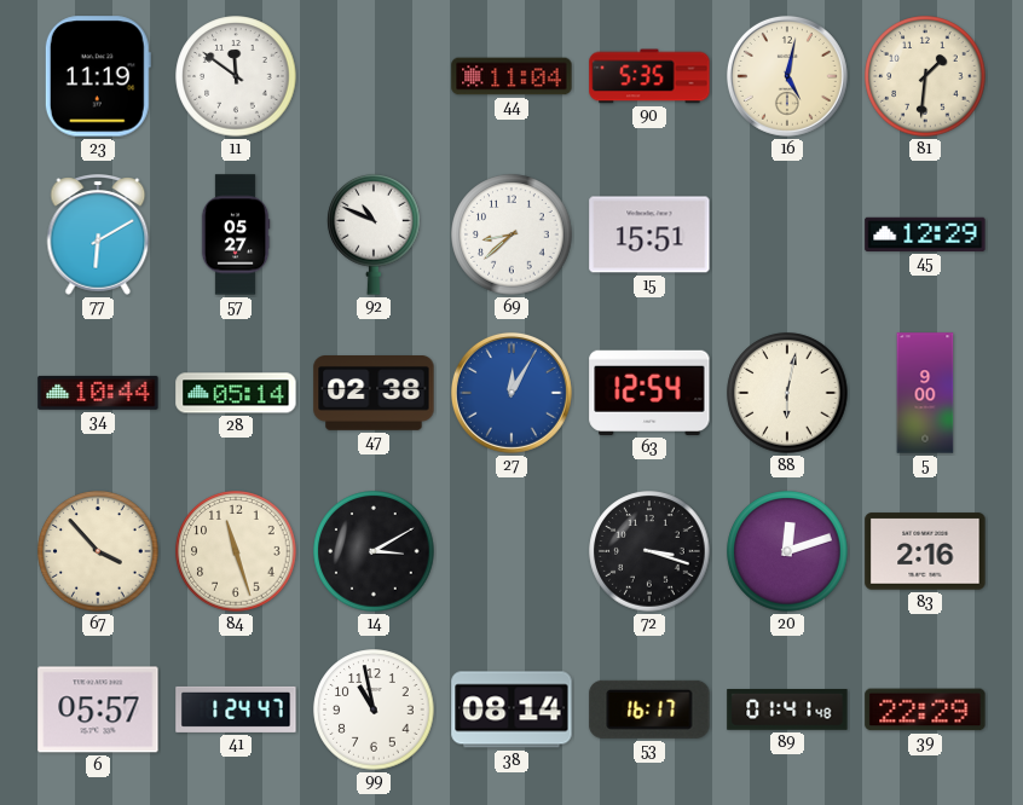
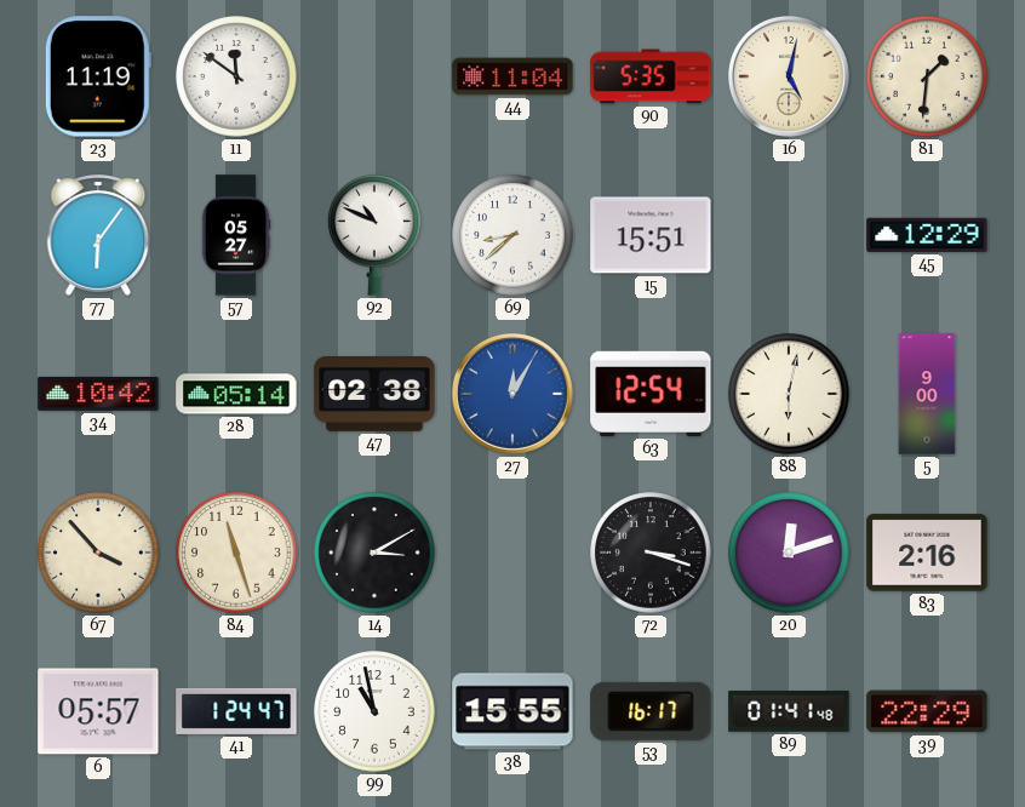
77: 6:10 -> 6:06
34: 10:44 -> 10:42
38: 08:14 -> 15:55
